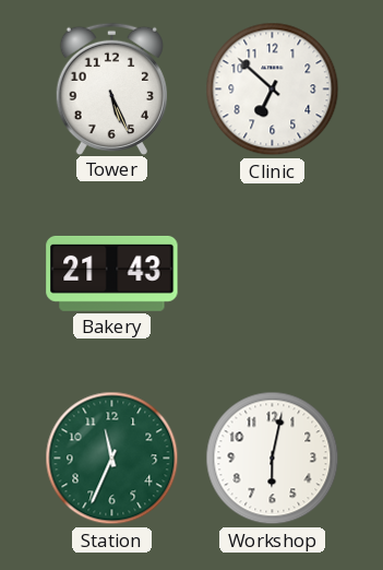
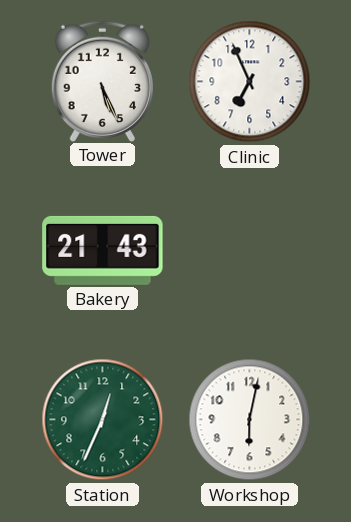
Clinic: 6:52 -> 6:56
Station: 11:34 -> 12:34
